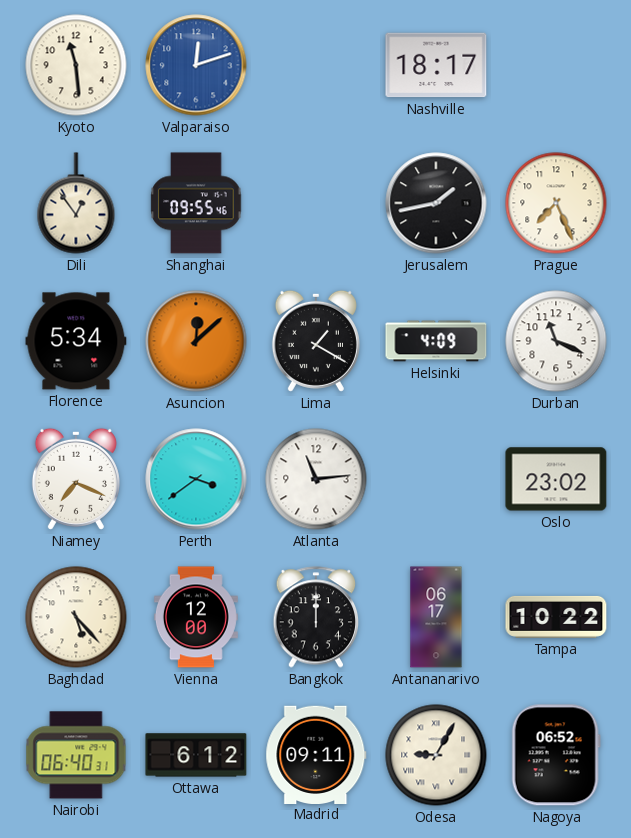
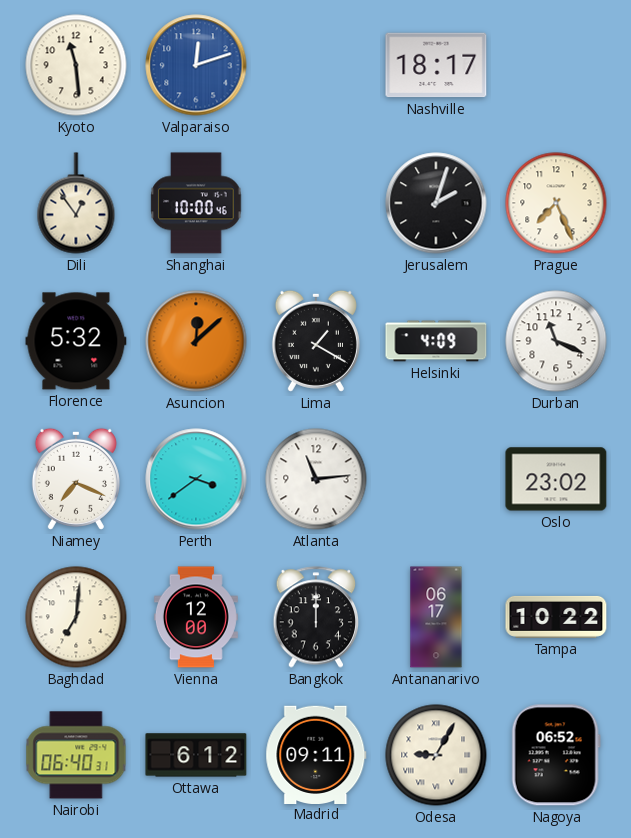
Shanghai: 09:55 -> 10:00
Jerusalem: 1:43 -> 2:03
Florence: 5:34 -> 5:32
Baghdad: 5:23 -> 7:01
